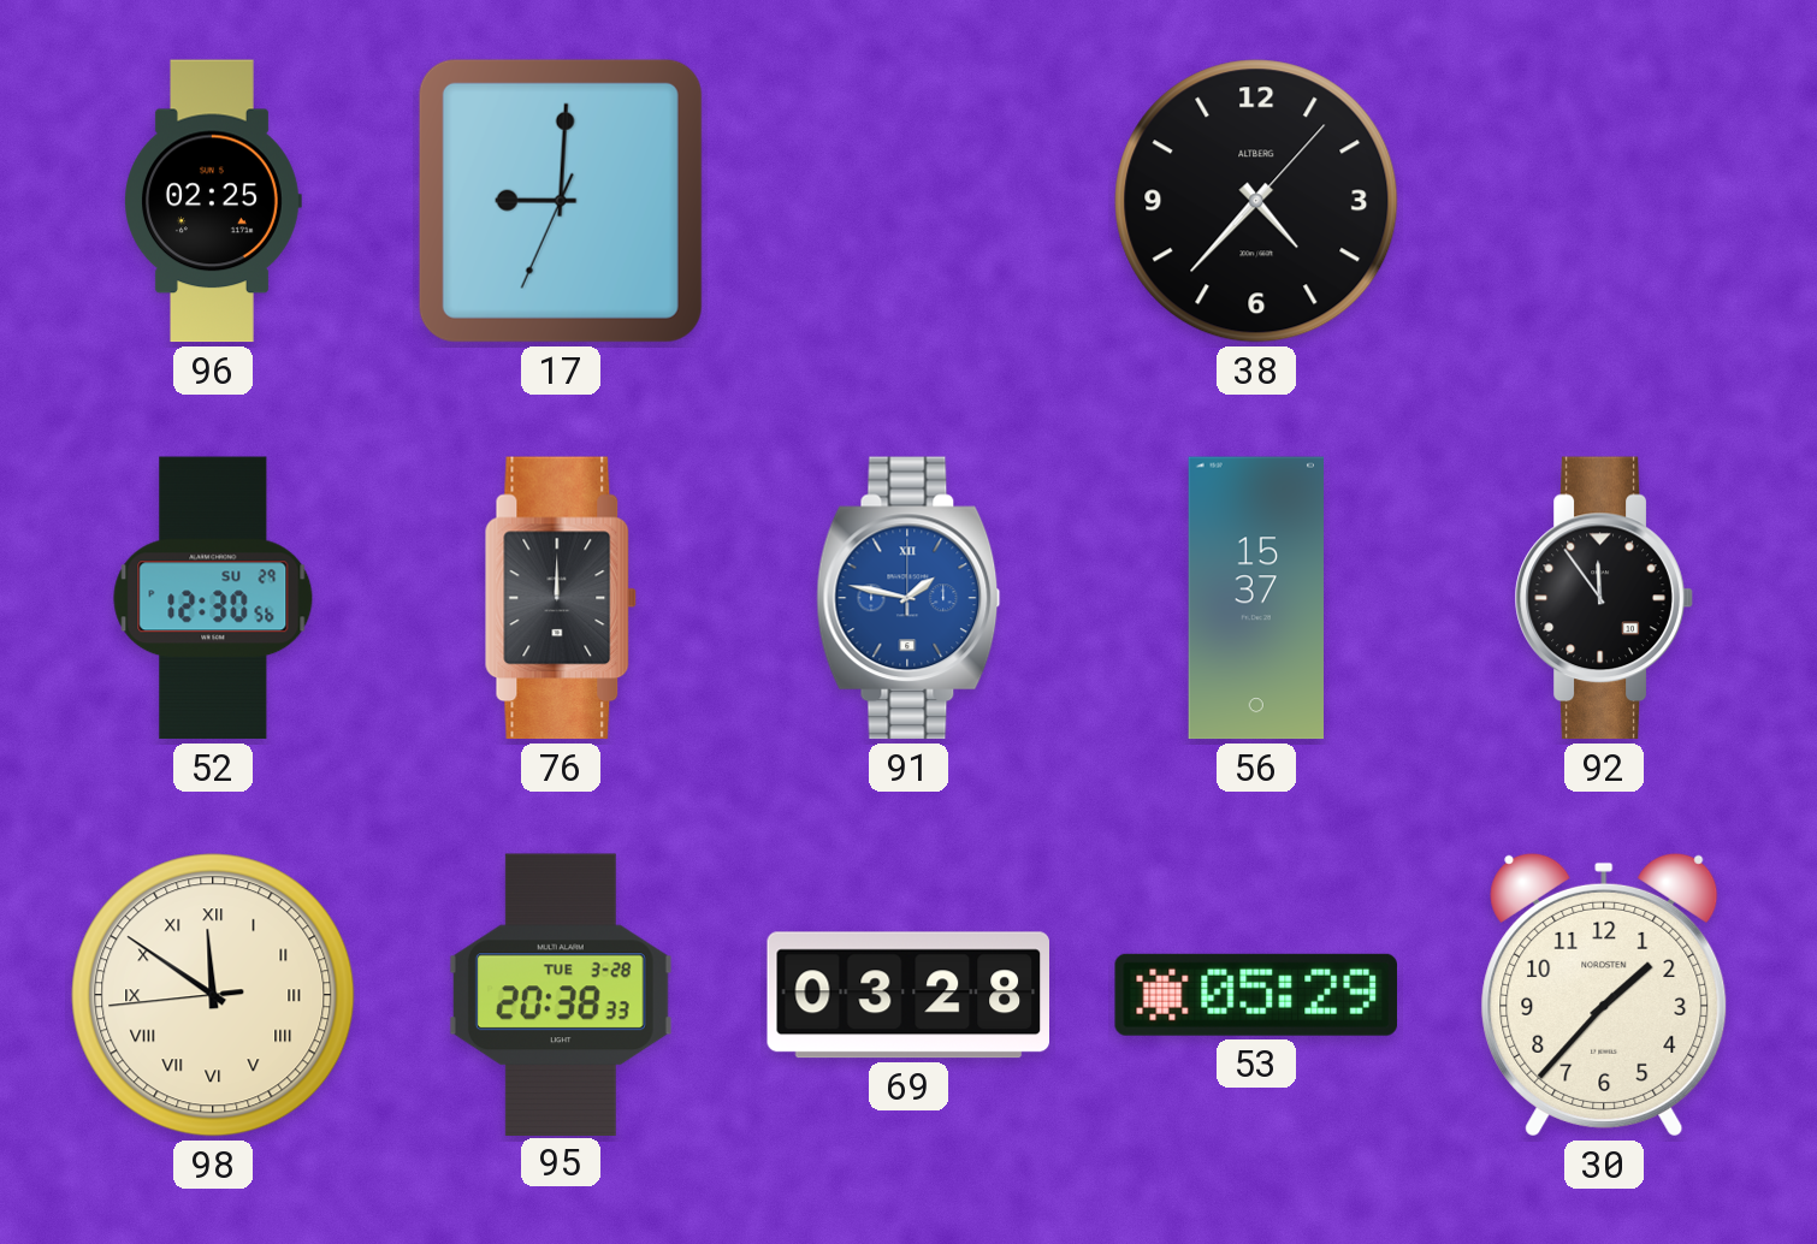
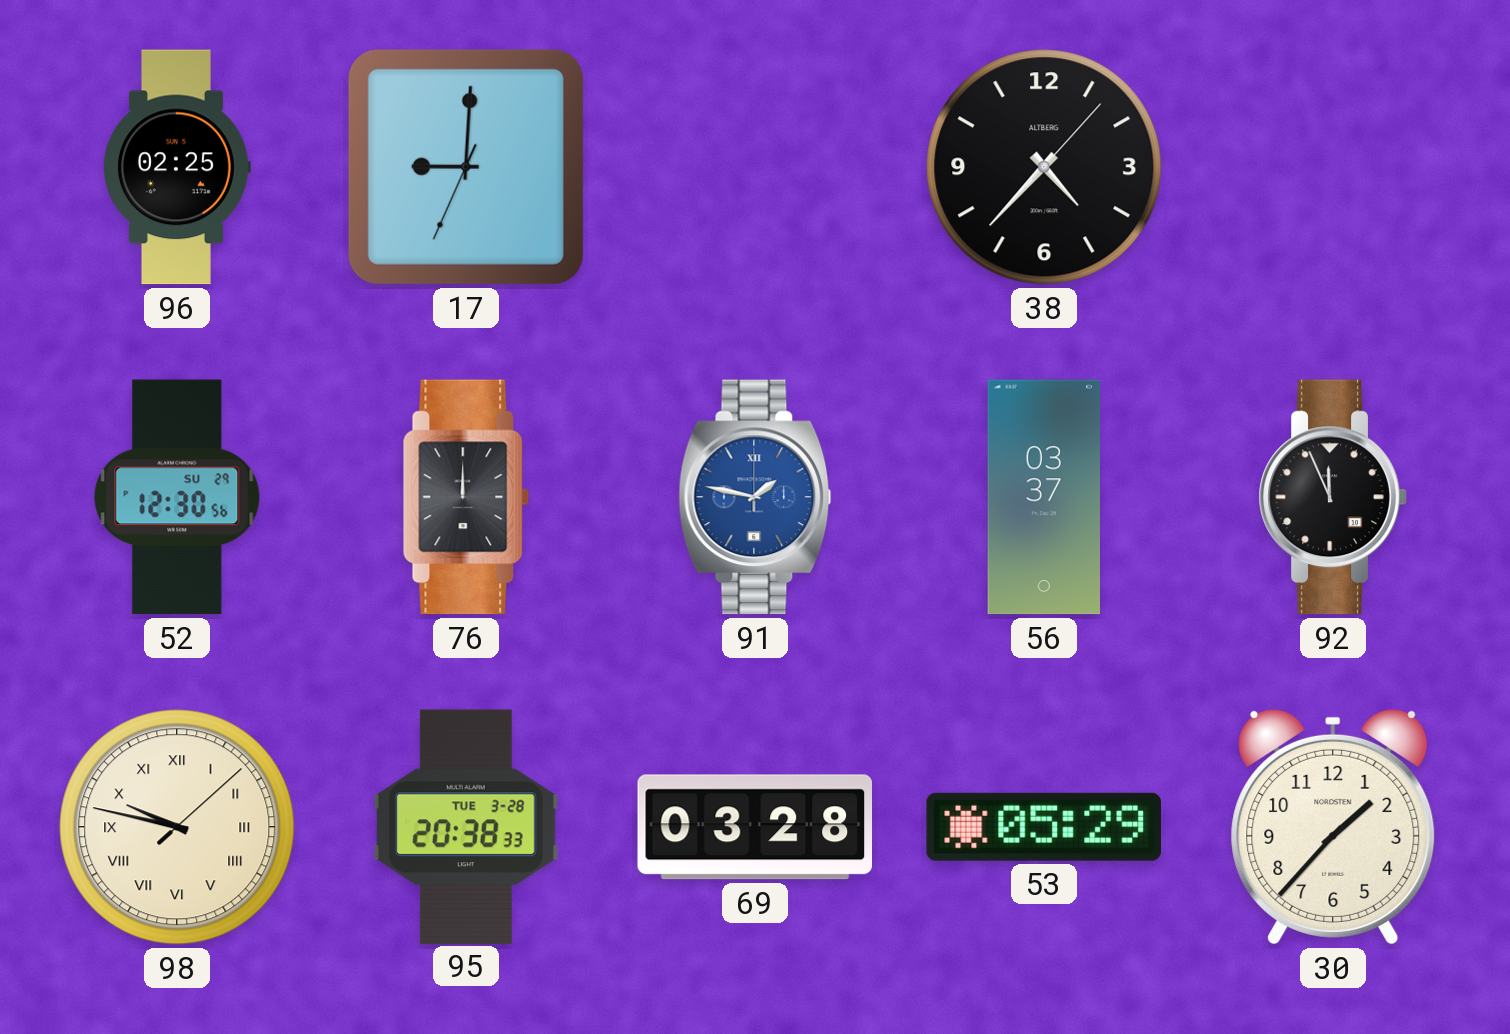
56: 15:37 -> 03:37
92: 11:54 -> 11:56
98: 11:50 -> 9:47
